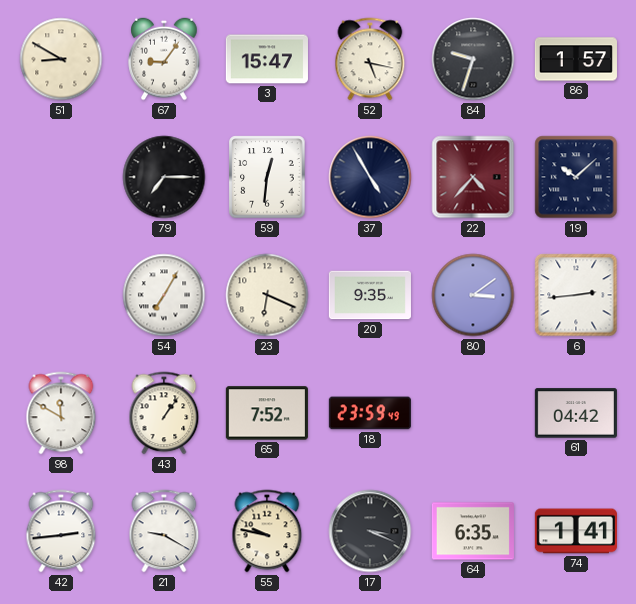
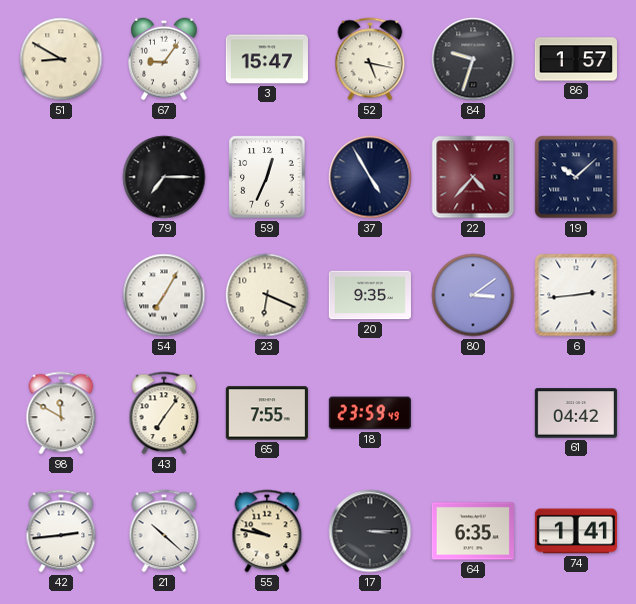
59: 12:31 -> 12:34
43: 1:06 -> 7:06
65: 7:52 -> 7:55
21: 9:20 -> 10:22
17: 3:19 -> 3:15
